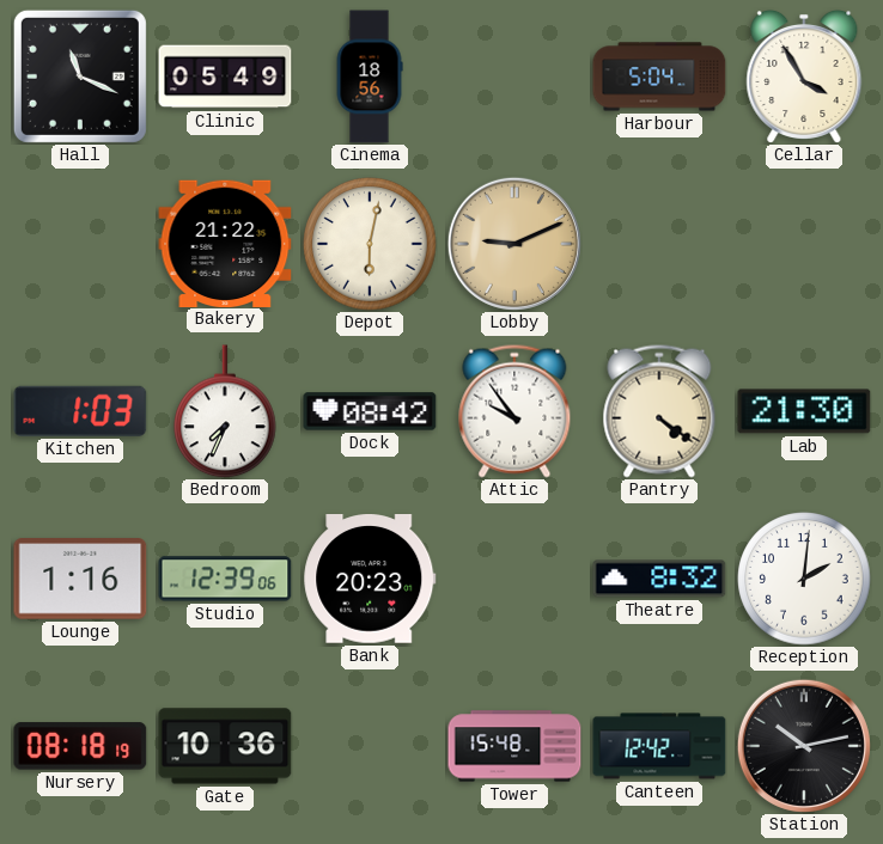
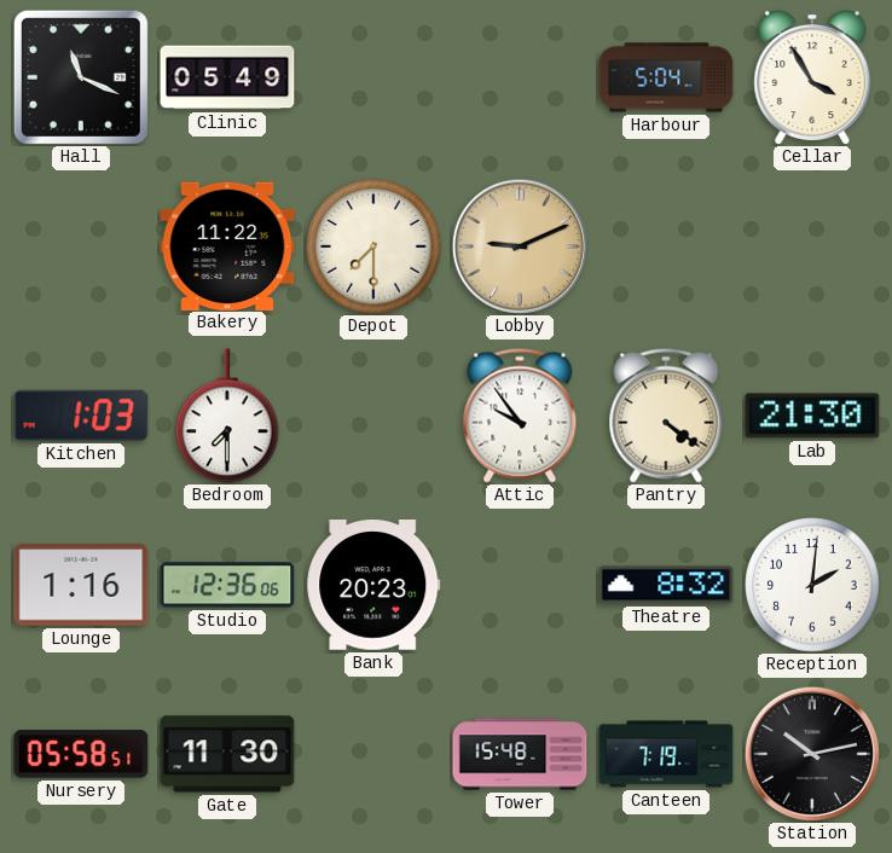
Cinema: 18:56 -> none
Bakery: 21:22 -> 11:22
Depot: 6:02 -> 7:30
Bedroom: 7:34 -> 7:30
Dock: 08:42 -> none
Studio: 12:39 -> 12:36
Nursery: 08:18 -> 05:58
Gate: 10:36 -> 11:30
Canteen: 12:42 -> 7:19
